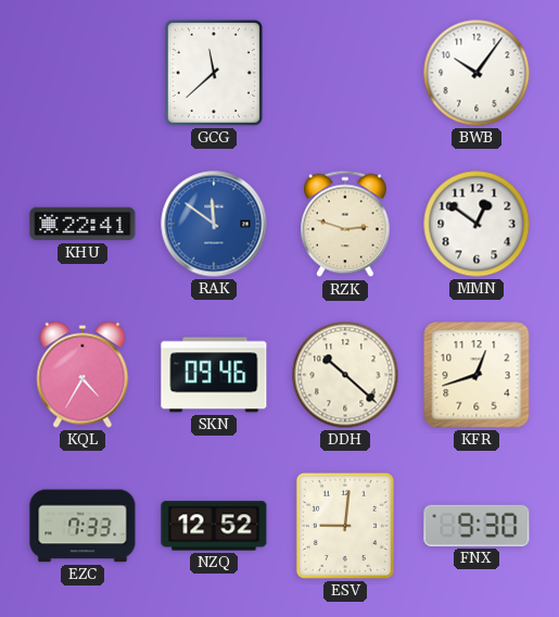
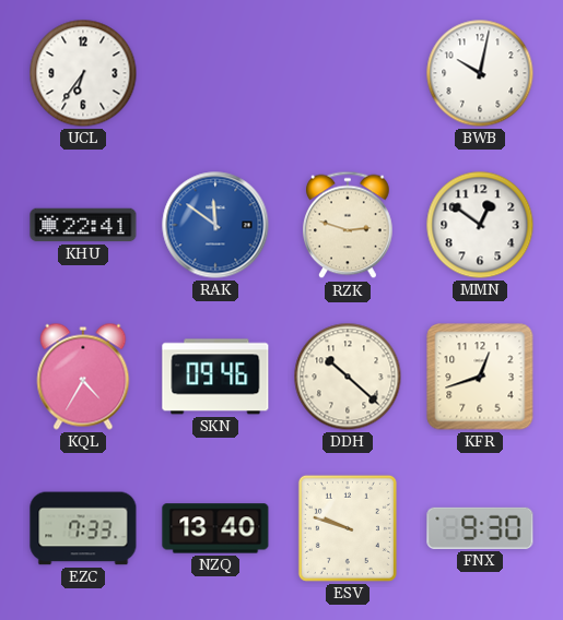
UCL: none -> 6:36
GCG: 11:38 -> none
BWB: 10:06 -> 10:02
NZQ: 12:52 -> 13:40
ESV: 9:01 -> 9:48
